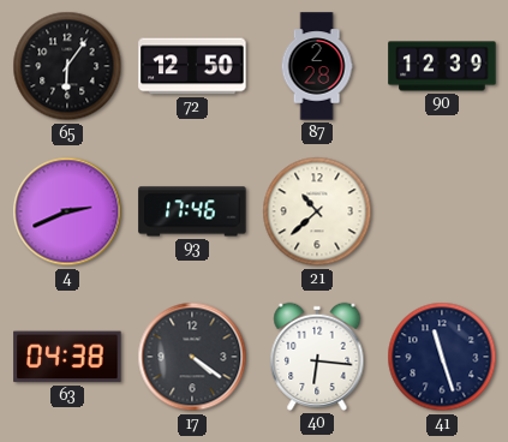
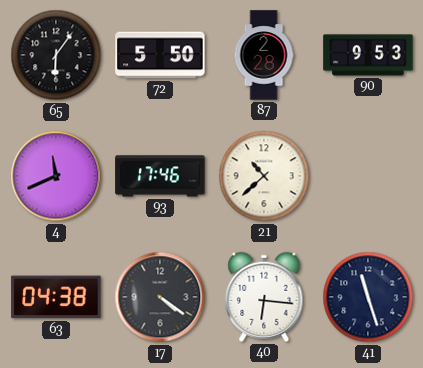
72: 12:50 -> 5:50
90: 12:39 -> 9:53
4: 2:41 -> 11:41
